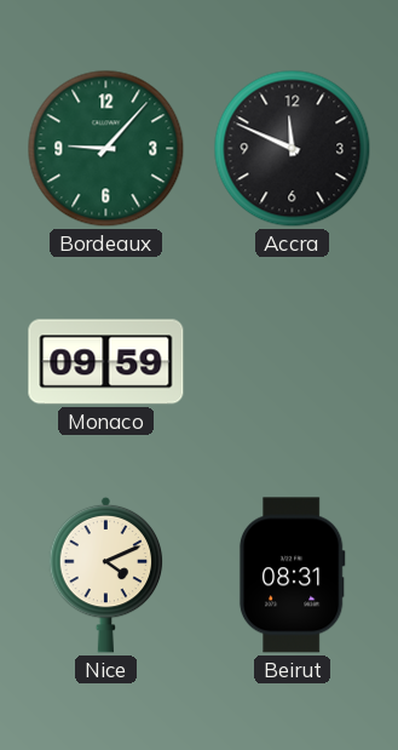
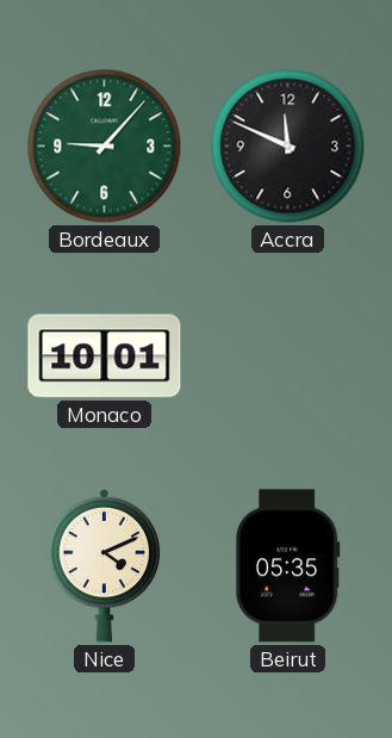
Monaco: 09:59 -> 10:01
Beirut: 08:31 -> 05:35
